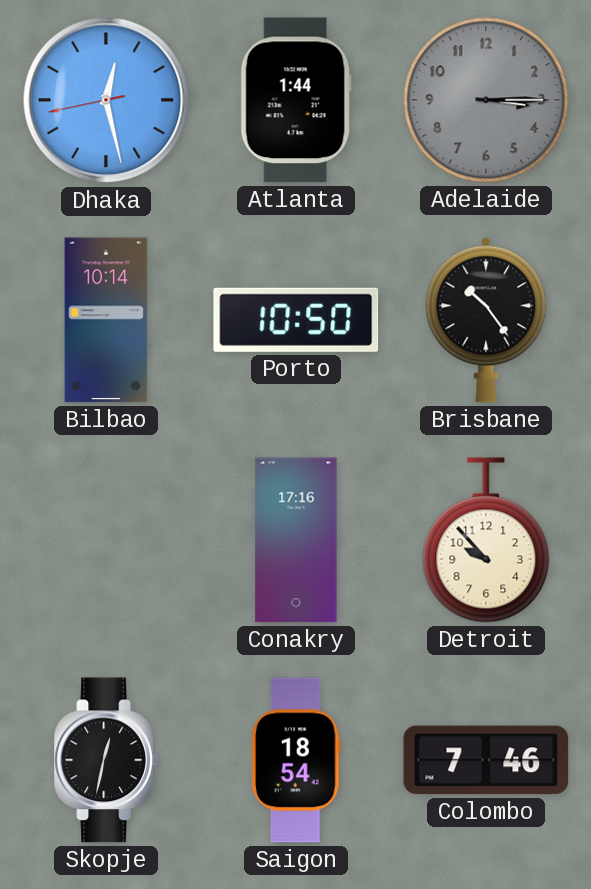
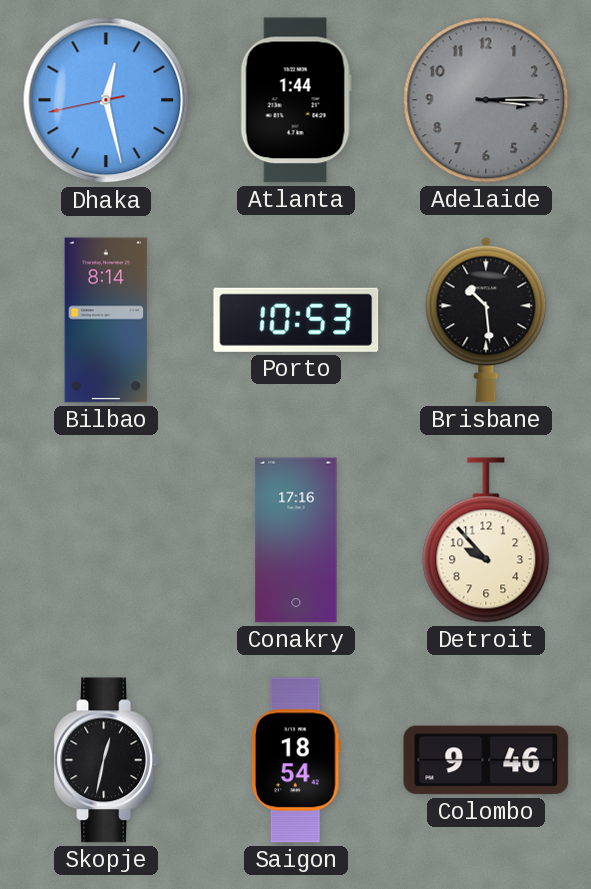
Bilbao: 10:14 -> 8:14
Porto: 10:50 -> 10:53
Brisbane: 10:24 -> 10:29
Colombo: 7:46 -> 9:46
